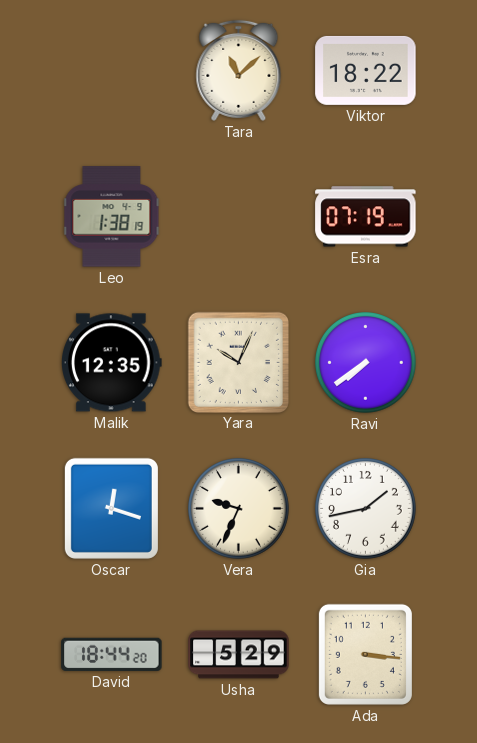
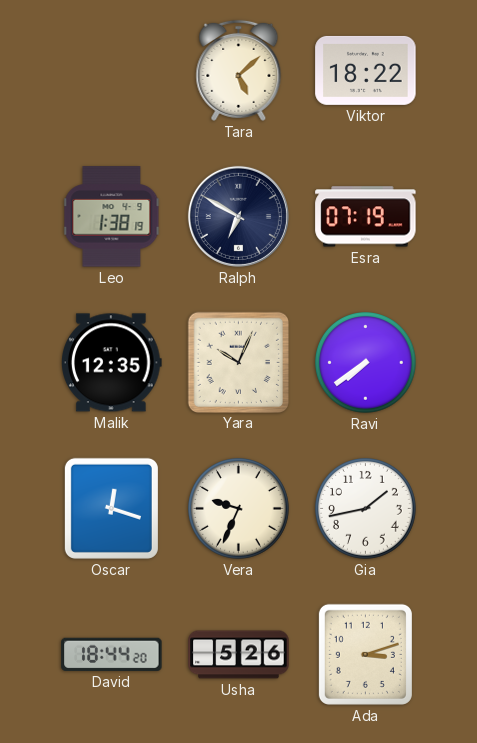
Tara: 11:08 -> 5:08
Ralph: none -> 6:50
Usha: 5:29 -> 5:26
Ada: 3:16 -> 3:12
